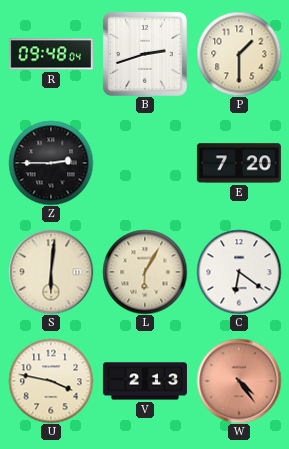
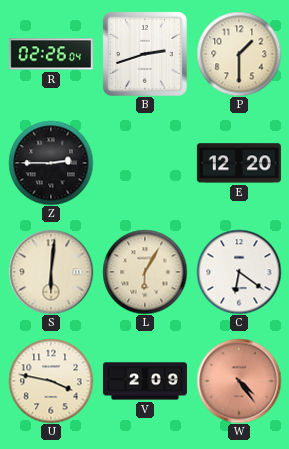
R: 09:48 -> 02:26
E: 7:20 -> 12:20
V: 2:13 -> 2:09
